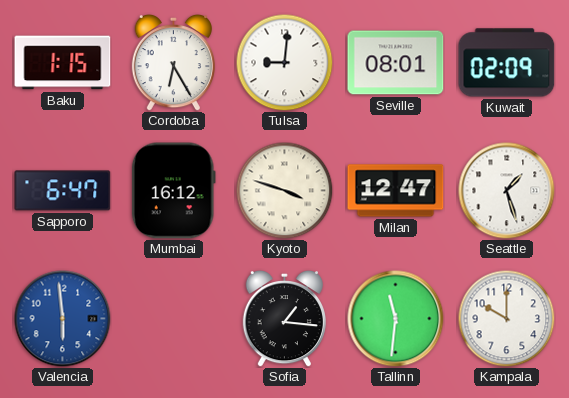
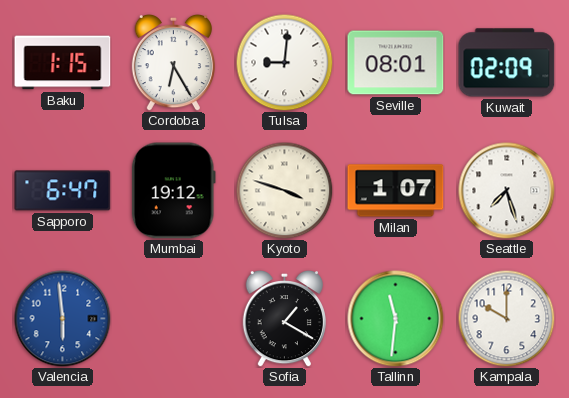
Mumbai: 16:12 -> 19:12
Milan: 12:47 -> 1:07
Seattle: 1:27 -> 7:27
Sofia: 1:16 -> 1:20
